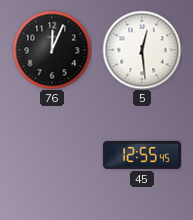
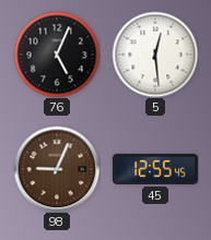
76: 12:04 -> 5:04
98: none -> 9:04
